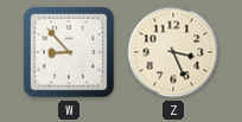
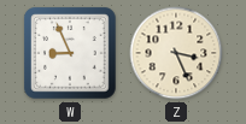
W: 8:53 -> 8:56
